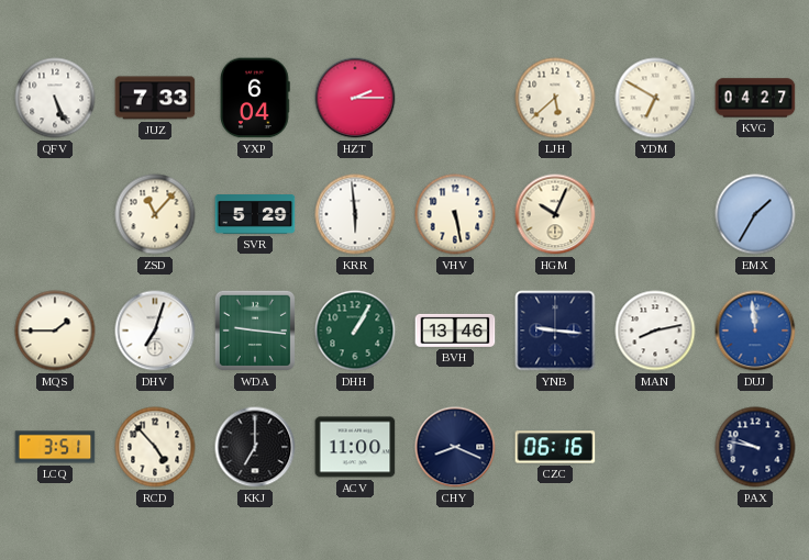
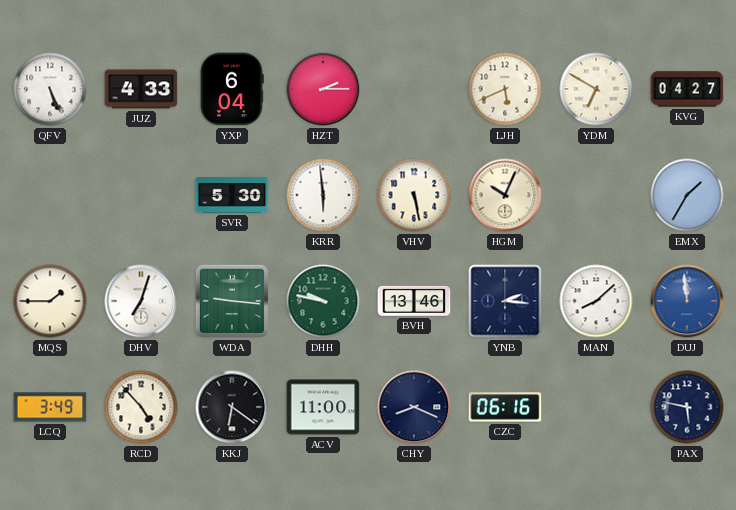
JUZ: 7:33 -> 4:33
LJH: 5:38 -> 5:41
ZSD: 11:07 -> none
SVR: 5:29 -> 5:30
DHH: 1:05 -> 9:47
YNB: 9:16 -> 2:16
MAN: 8:13 -> 8:08
LCQ: 3:51 -> 3:49
KKJ: 7:00 -> 6:21
PAX: 9:47 -> 5:47
